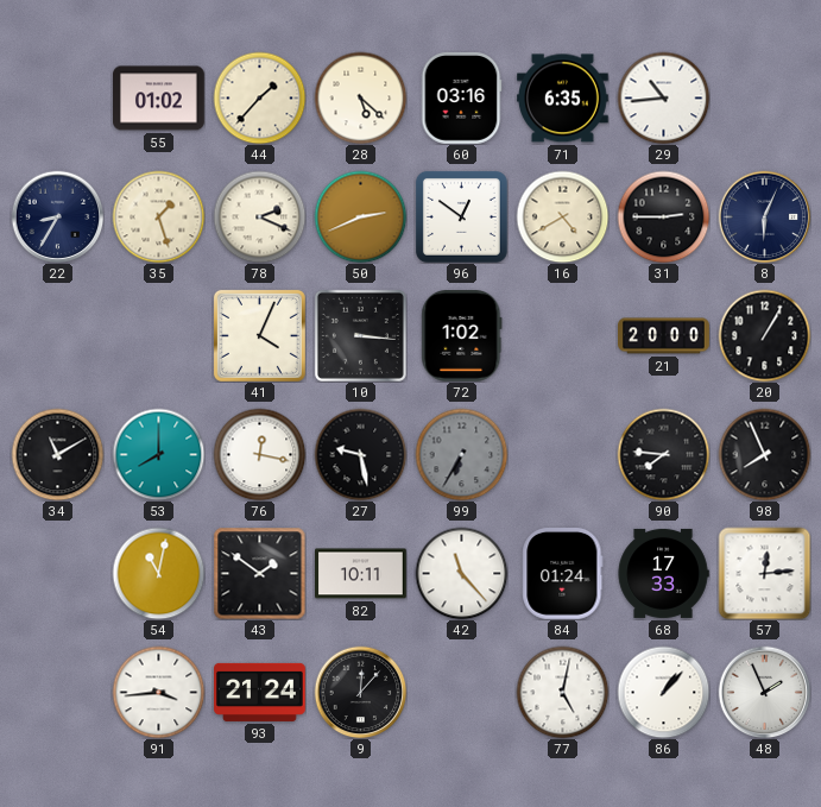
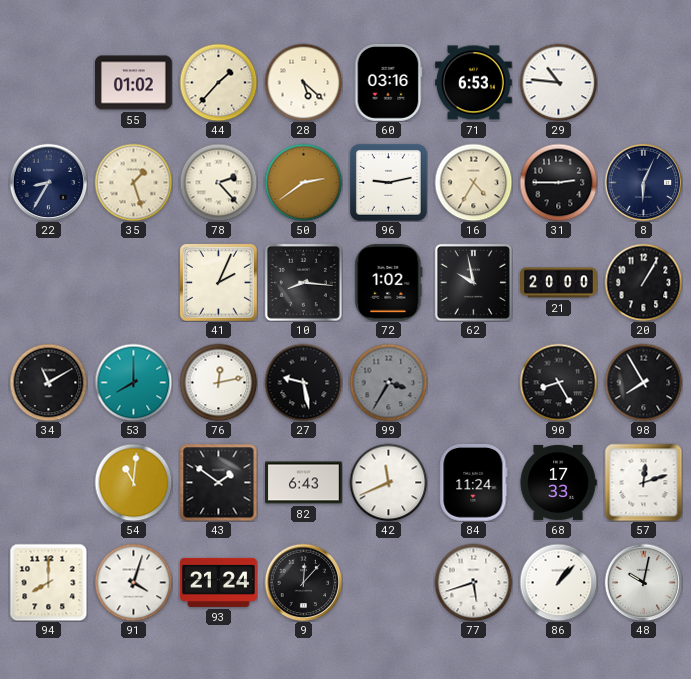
71: 6:35 -> 6:53
29: 10:44 -> 10:46
78: 2:19 -> 2:23
50: 2:41 -> 2:39
96: 12:51 -> 9:13
16: 4:40 -> 4:35
41: 4:04 -> 2:04
10: 3:16 -> 8:16
62: none -> 9:58
76: 12:17 -> 12:13
99: 6:35 -> 3:35
90: 7:46 -> 8:25
98: 7:56 -> 7:55
54: 11:02 -> 11:01
82: 10:11 -> 6:43
42: 11:23 -> 11:41
84: 01:24 -> 11:24
57: 12:14 -> 12:12
94: none -> 8:00
91: 3:44 -> 4:03
77: 5:02 -> 5:42
48: 1:56 -> 10:02
